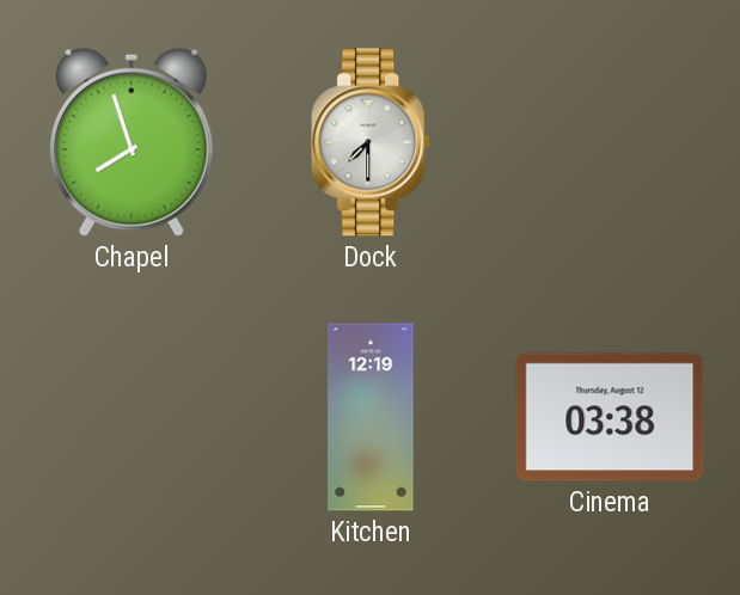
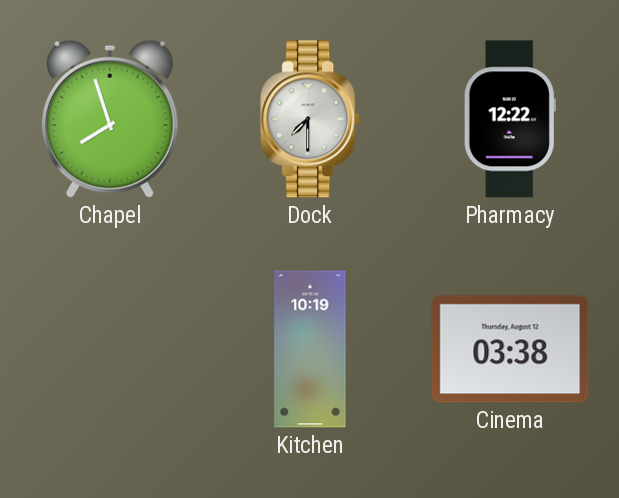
Pharmacy: none -> 12:22
Kitchen: 12:19 -> 10:19
